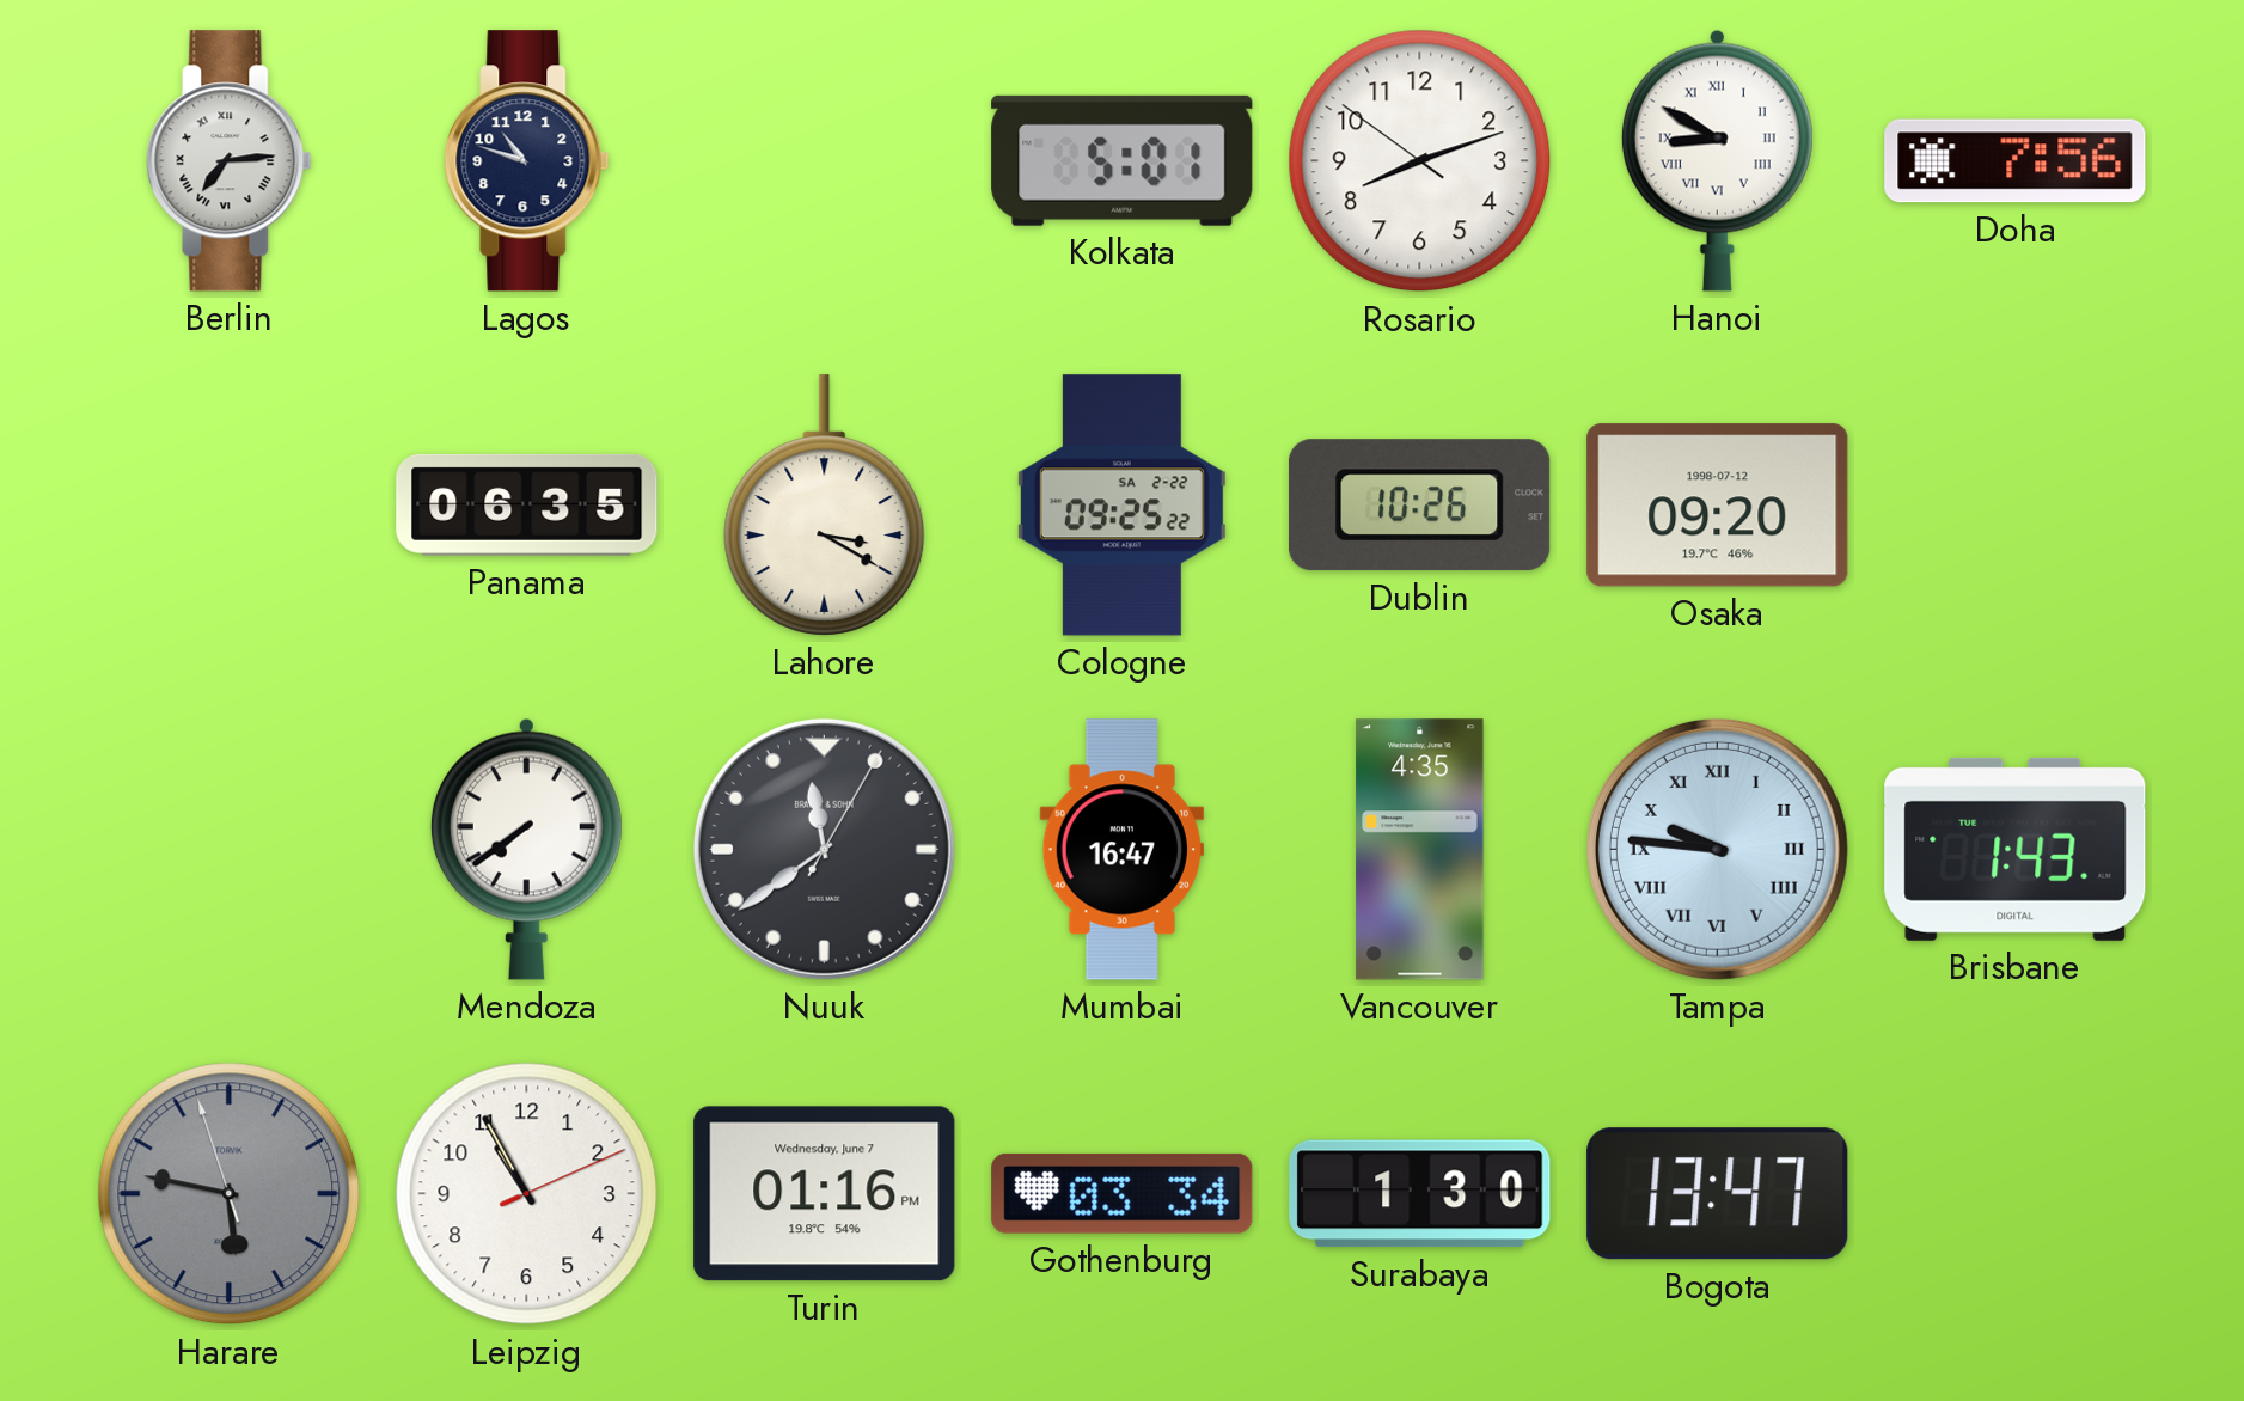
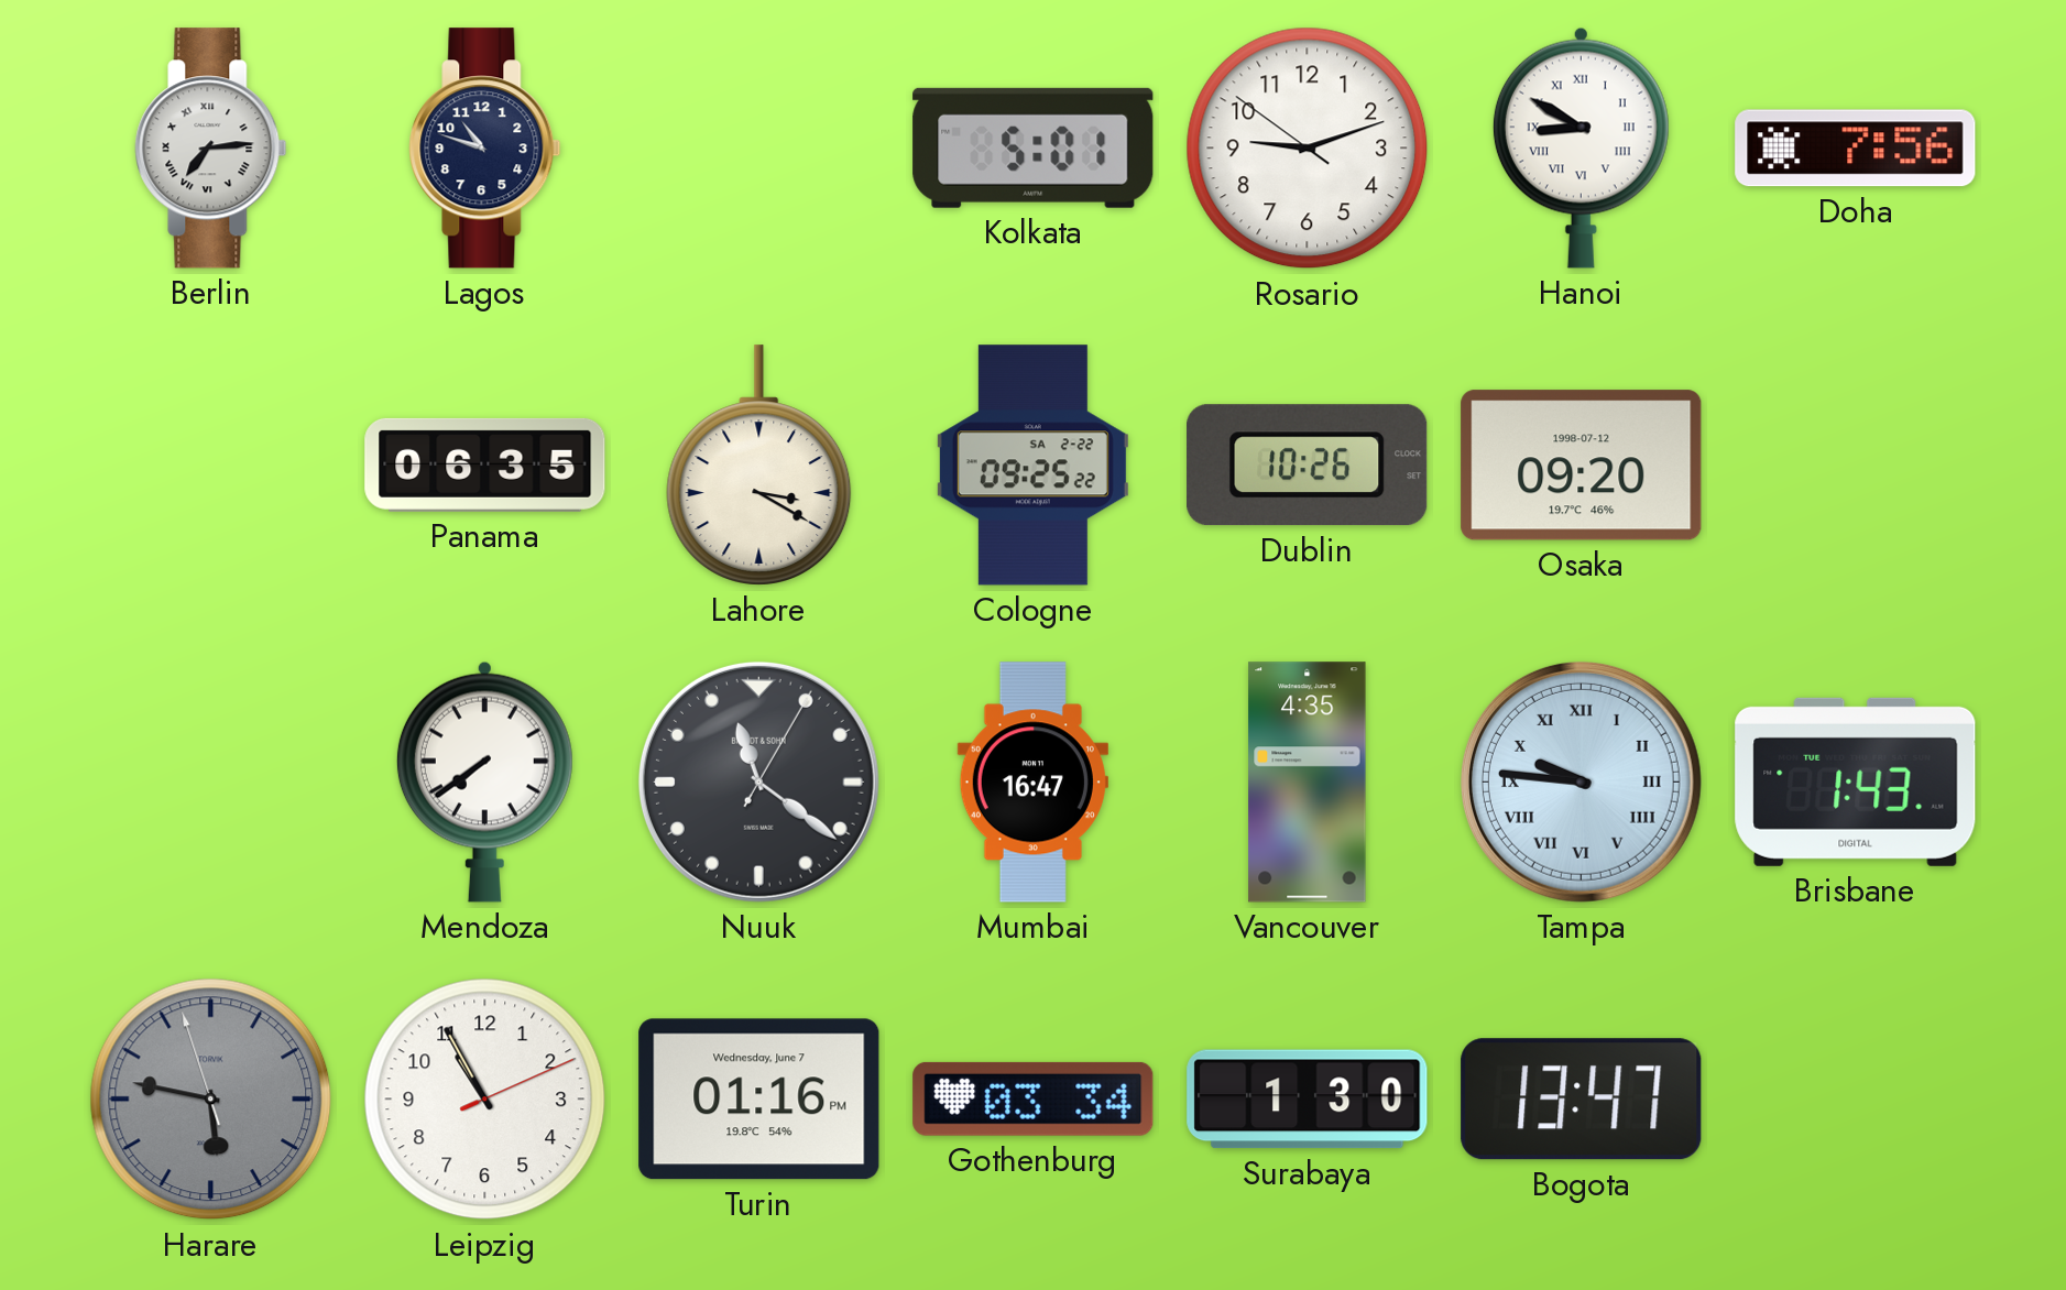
Rosario: 8:11 -> 9:11
Nuuk: 11:39 -> 11:21
